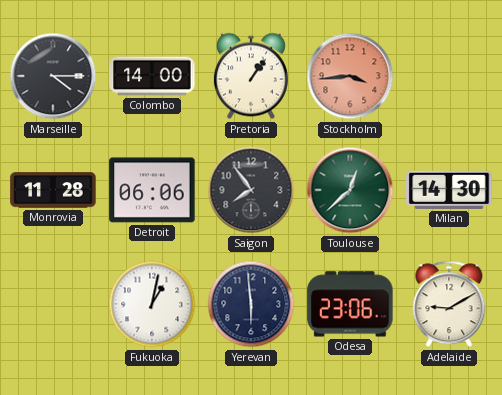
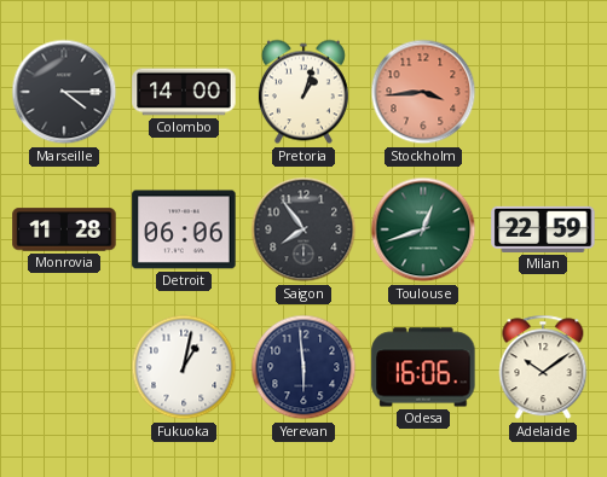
Pretoria: 1:06 -> 1:03
Toulouse: 12:38 -> 12:42
Milan: 14:30 -> 22:59
Odesa: 23:06 -> 16:06
Adelaide: 9:10 -> 10:09
